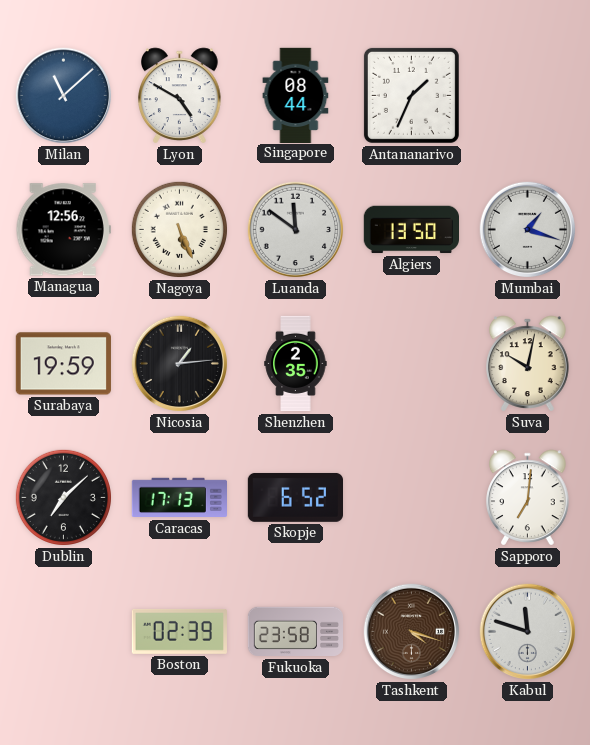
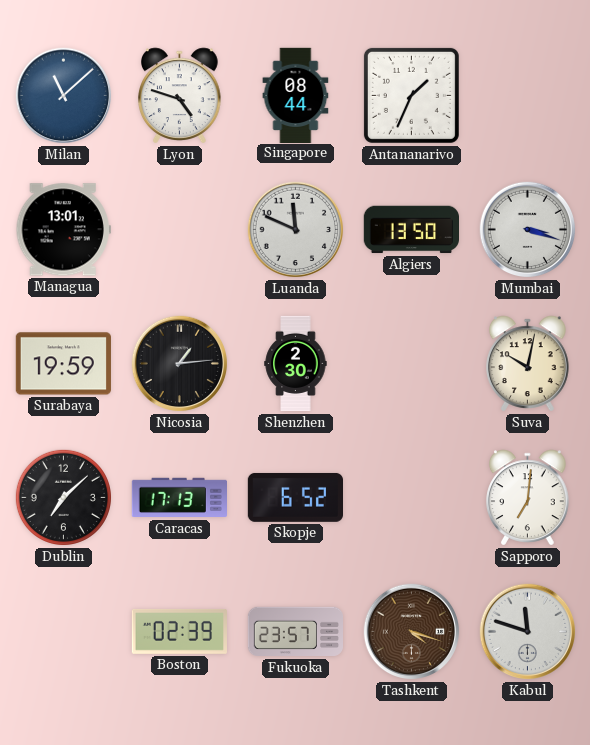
Lyon: 4:50 -> 4:48
Managua: 12:56 -> 13:01
Nagoya: 5:26 -> none
Luanda: 11:51 -> 11:49
Mumbai: 1:18 -> 3:18
Shenzhen: 2:35 -> 2:30
Fukuoka: 23:58 -> 23:57
